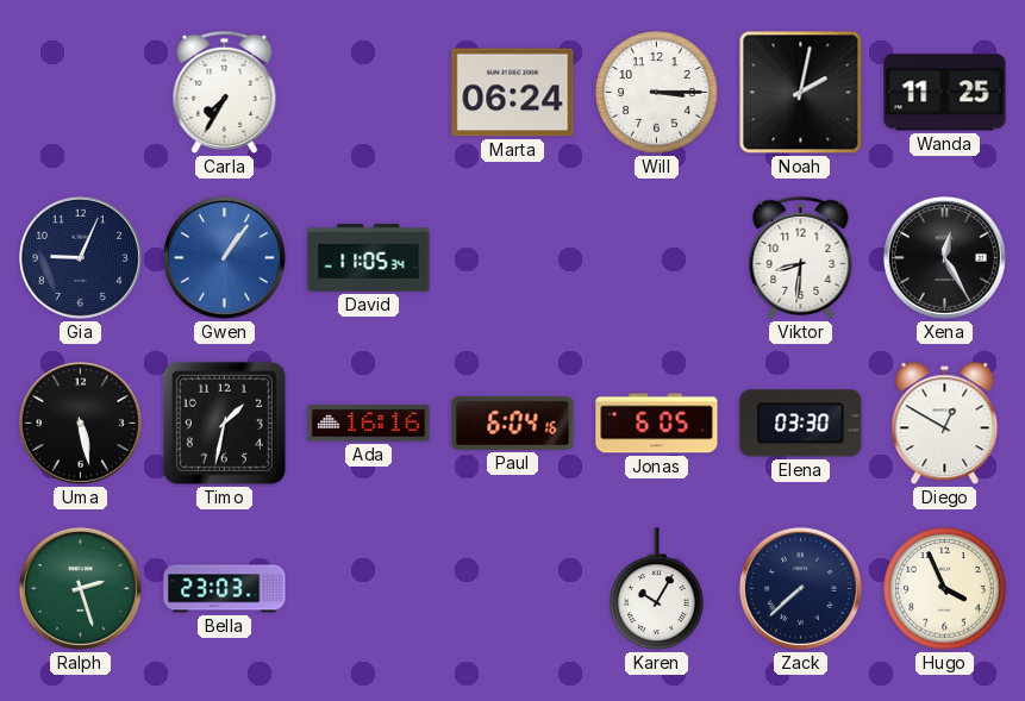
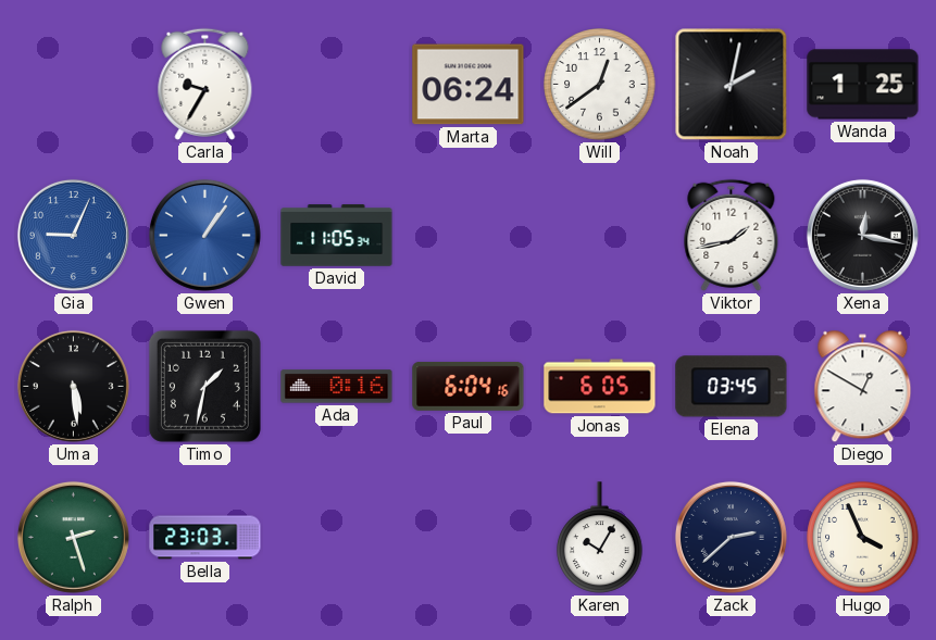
Carla: 7:35 -> 9:35
Will: 3:15 -> 12:39
Wanda: 11:25 -> 1:25
Gia dial: navy -> blue
Viktor: 8:31 -> 1:43
Xena: 12:25 -> 12:17
Uma: 5:28 -> 5:29
Ada: 16:16 -> 0:16
Elena: 03:30 -> 03:45
Zack: 7:38 -> 2:38
